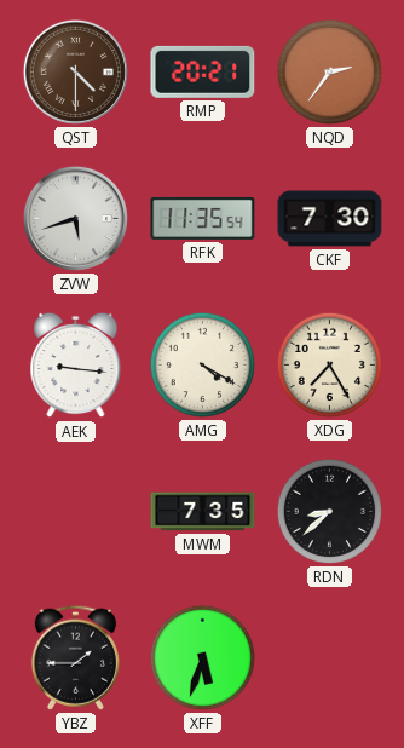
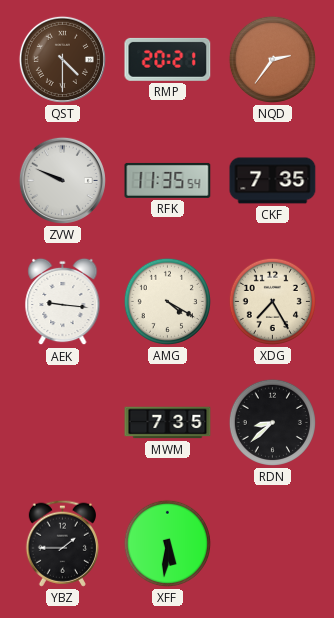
ZVW: 5:42 -> 9:49
CKF: 7:30 -> 7:35
XFF: 5:33 -> 5:31
